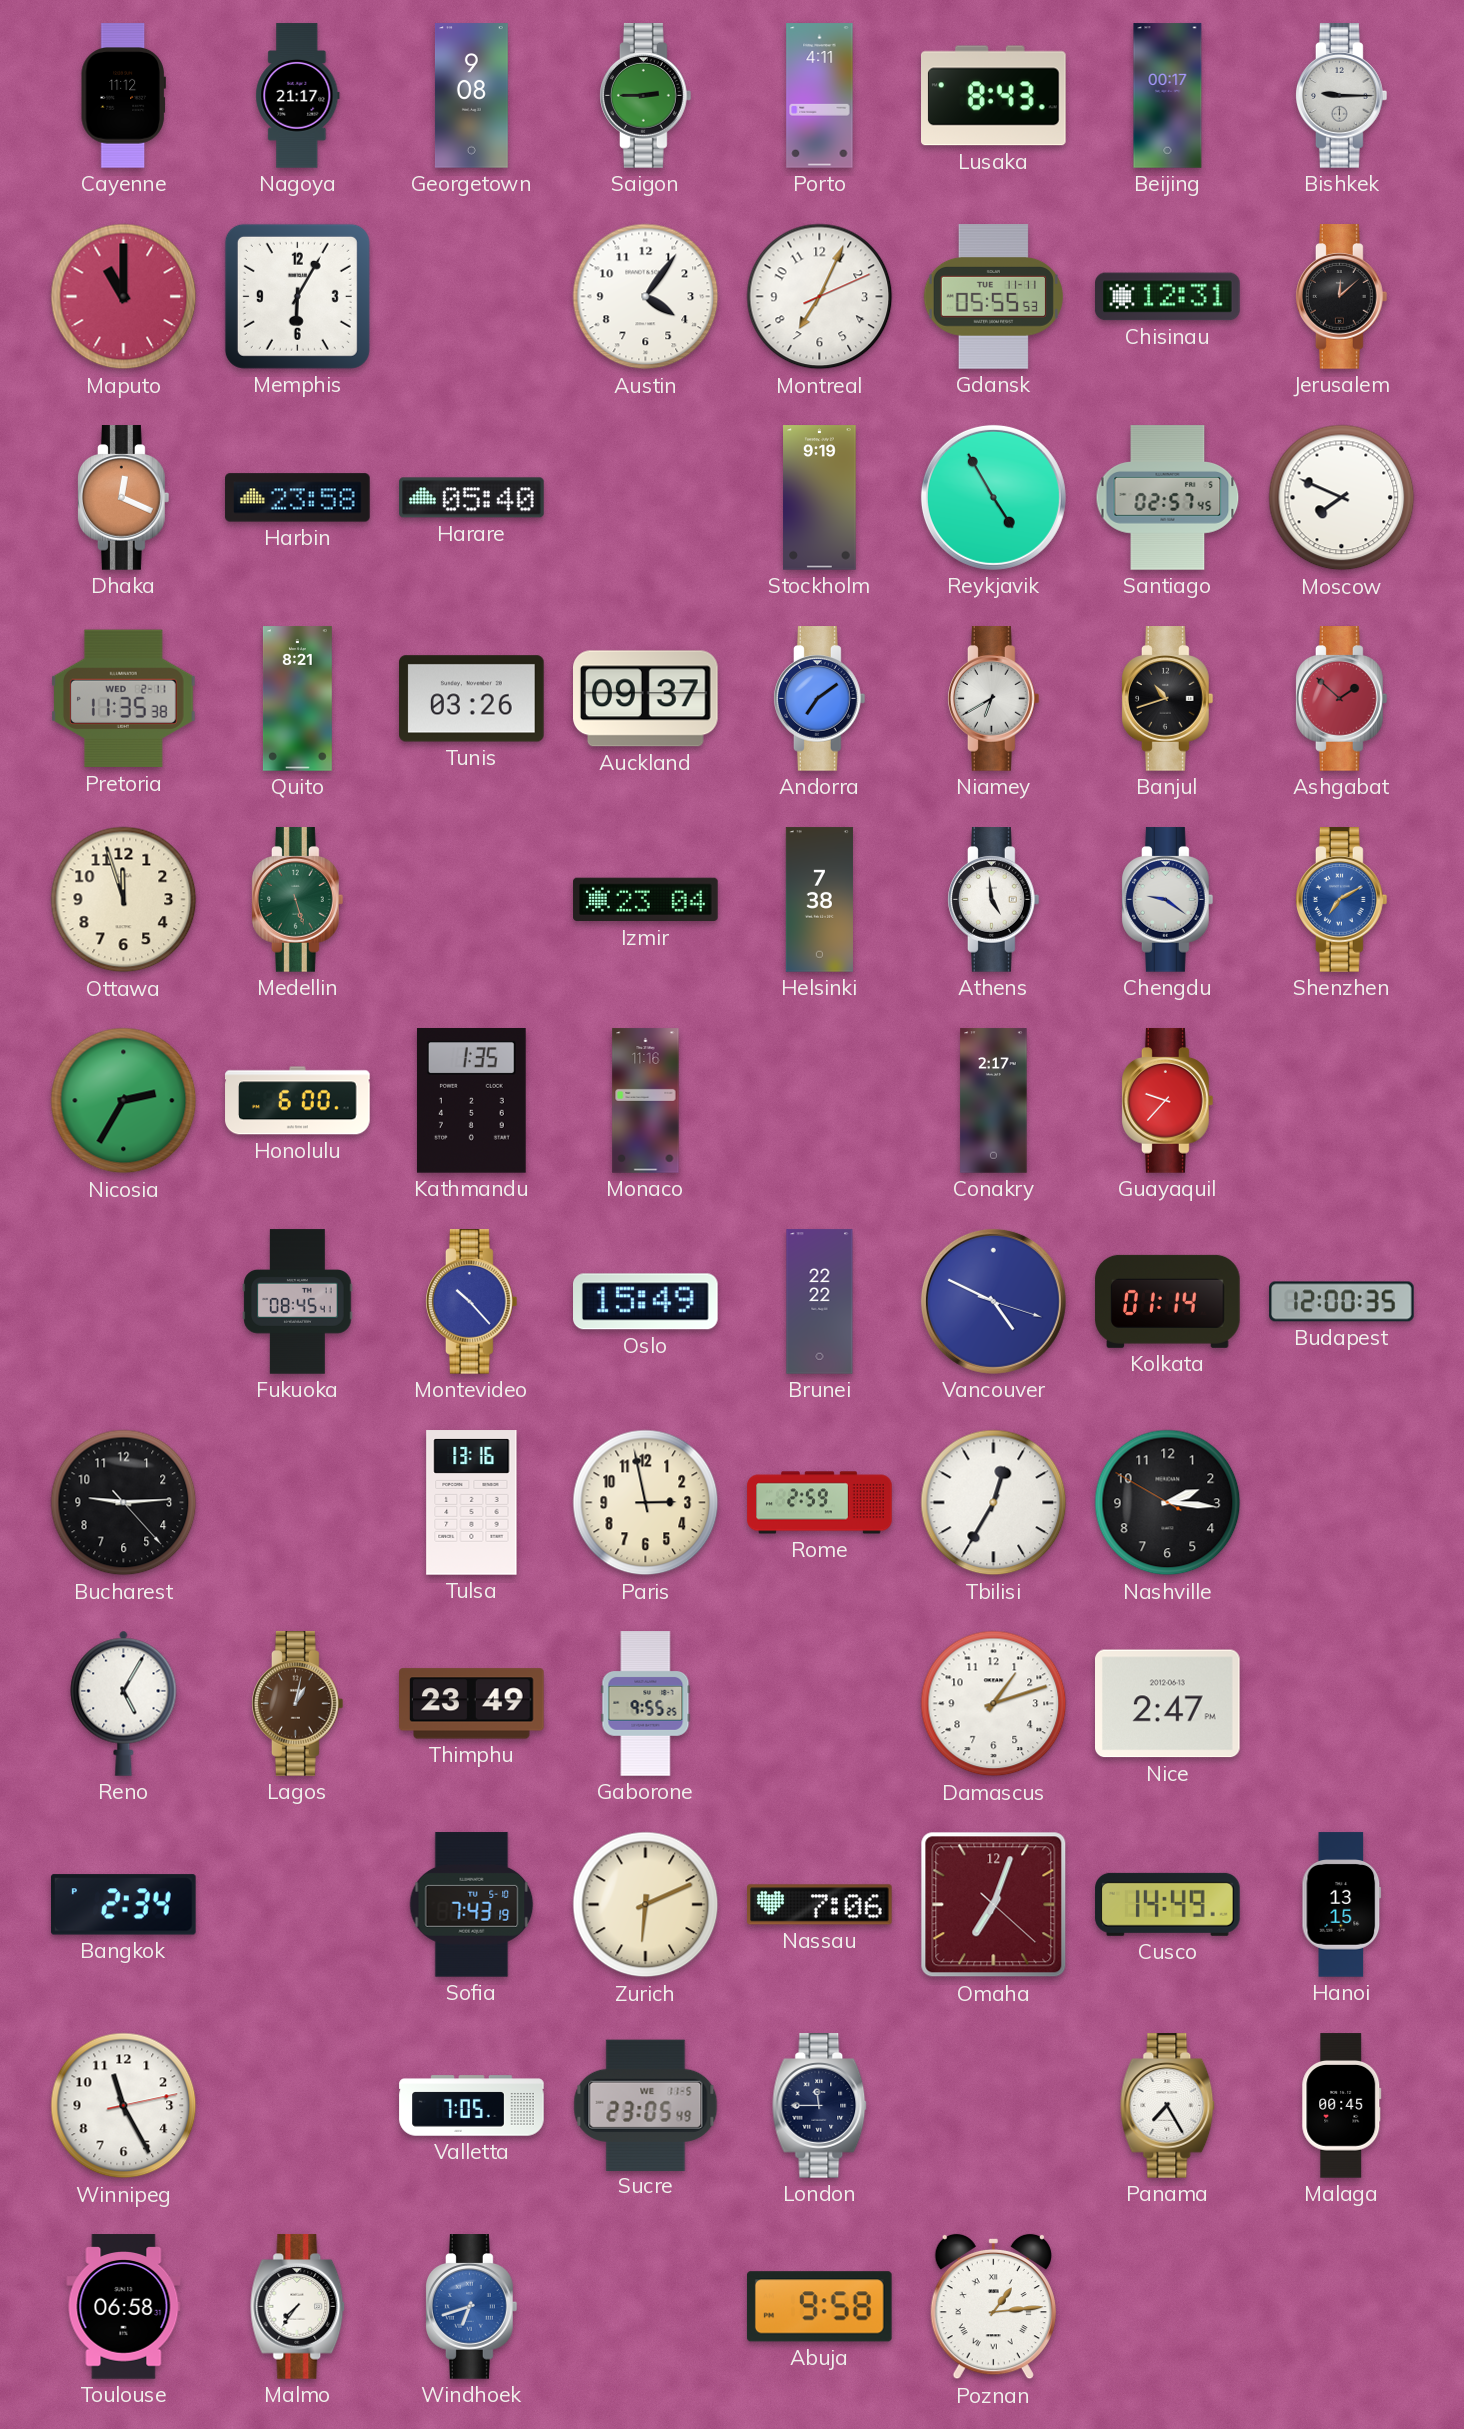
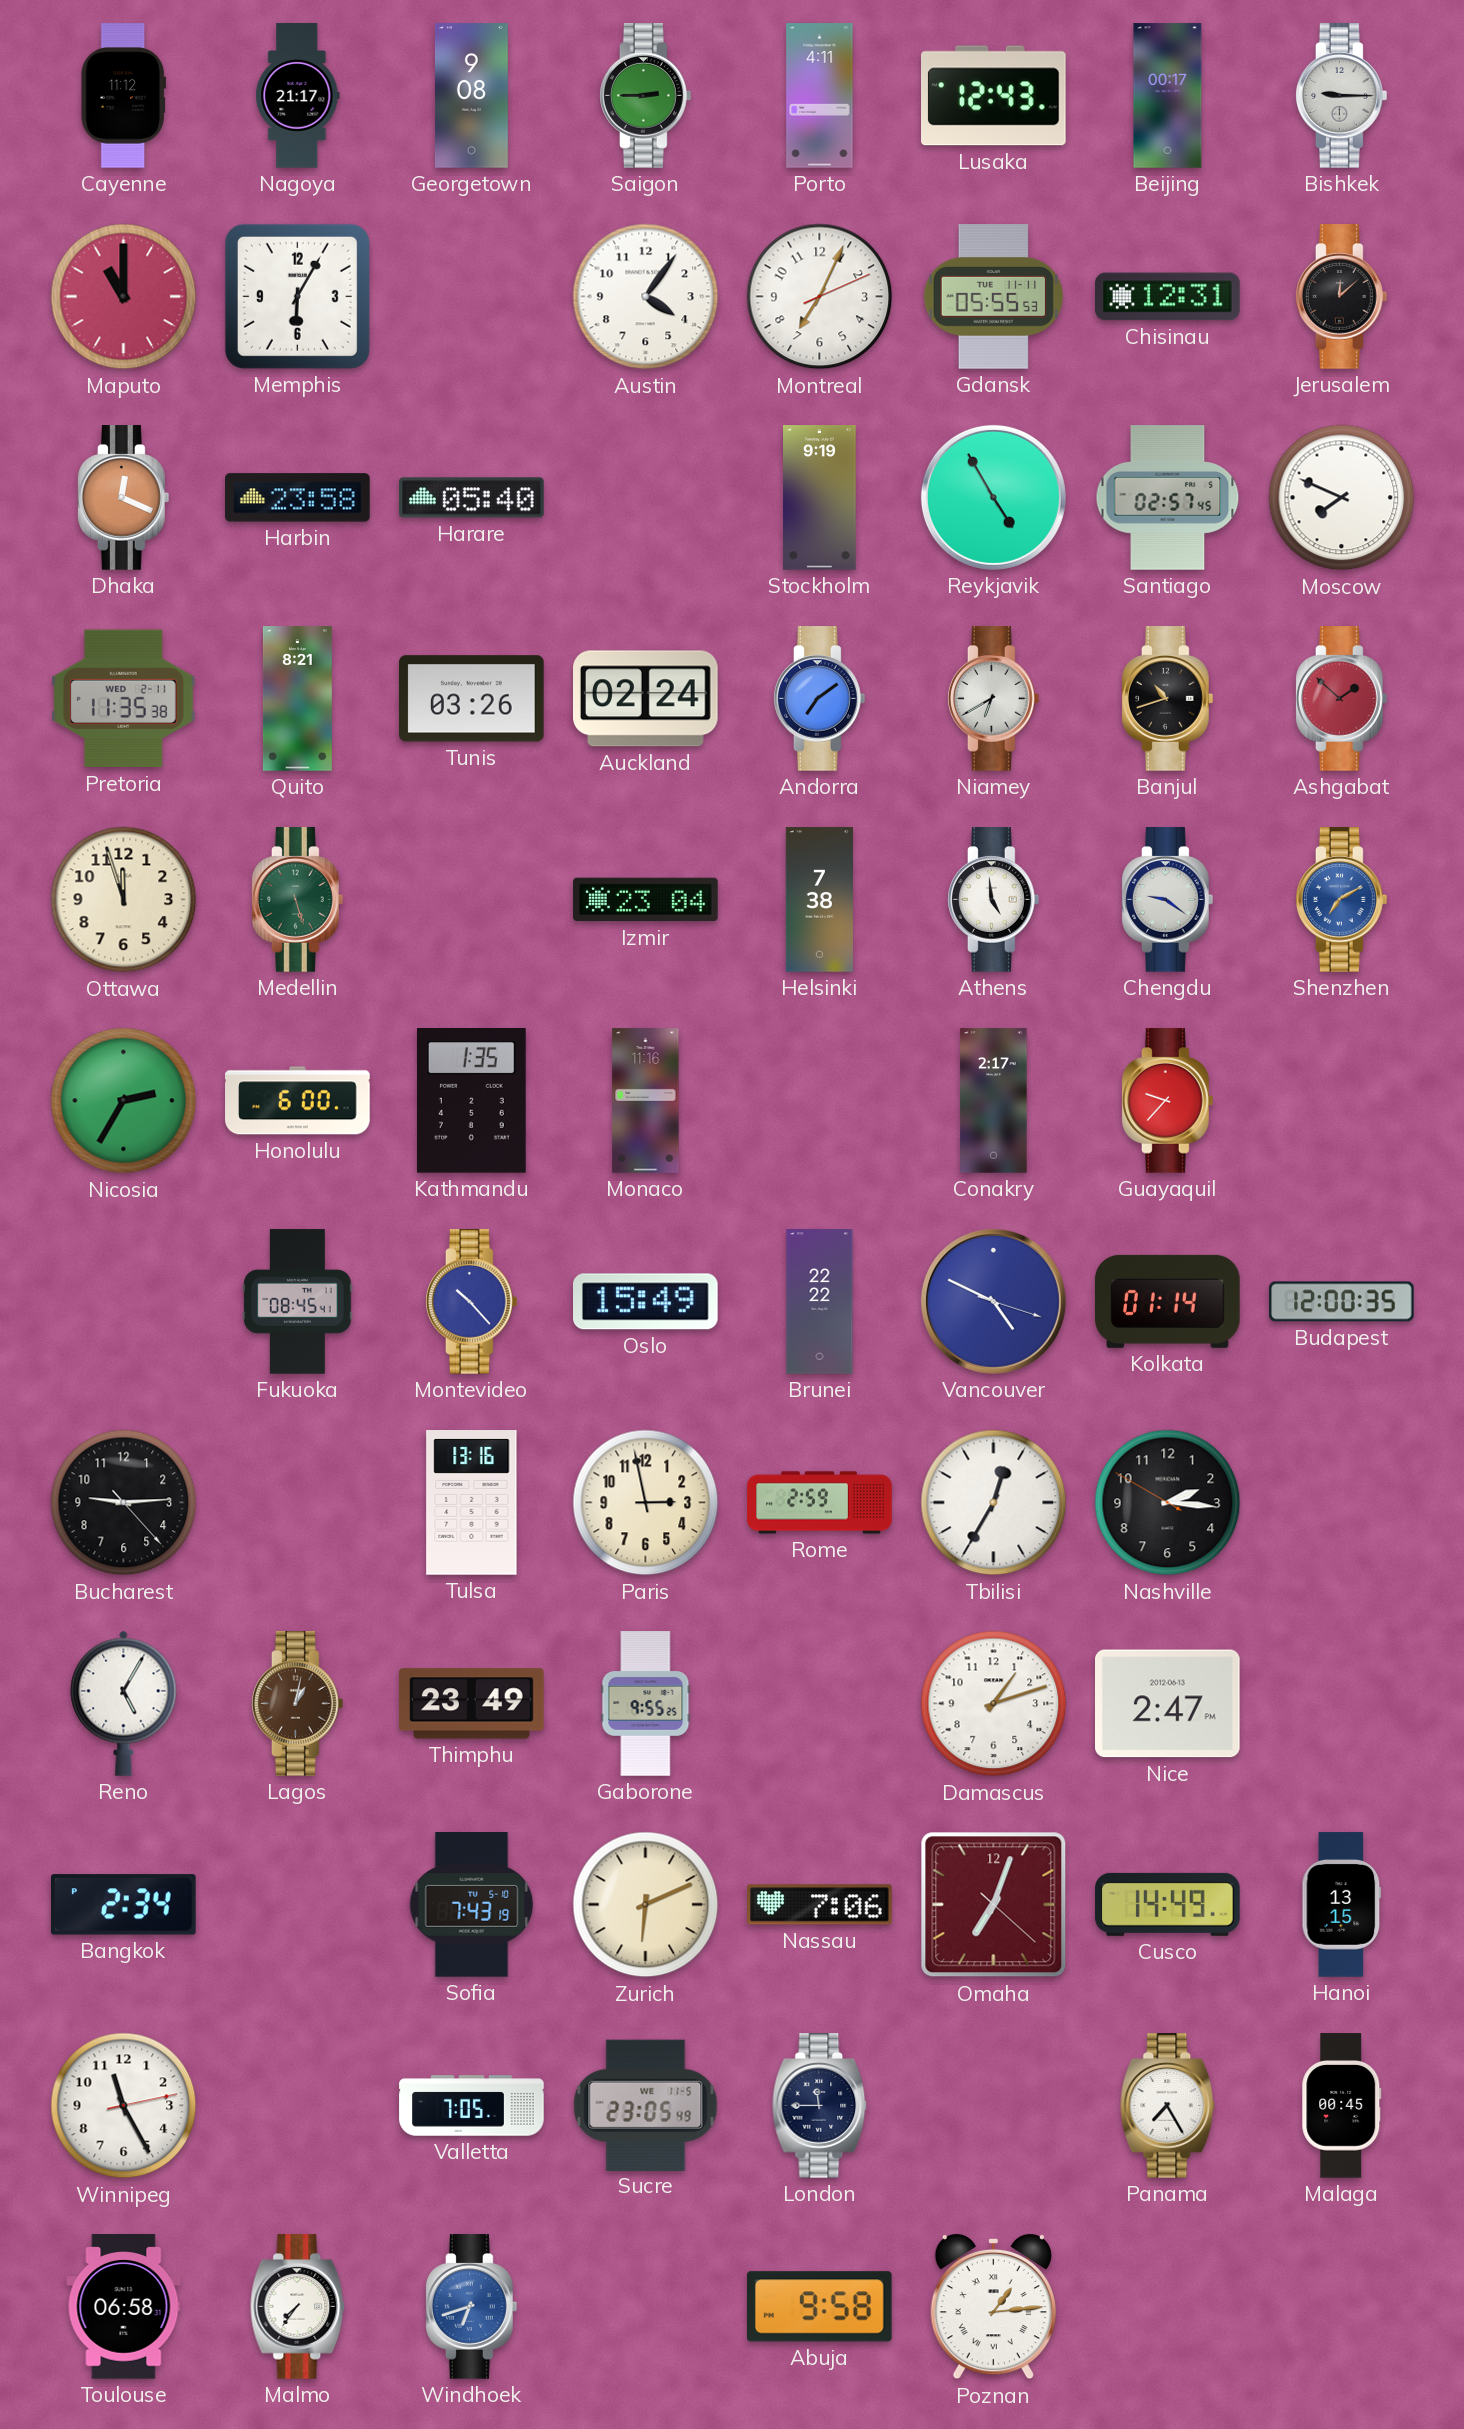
Lusaka: 8:43 -> 12:43
Auckland: 09:37 -> 02:24
